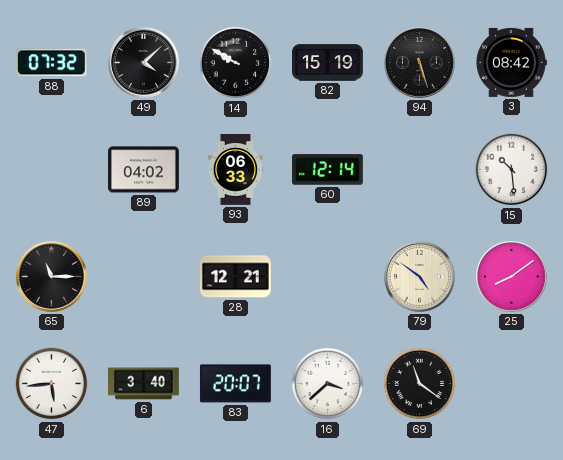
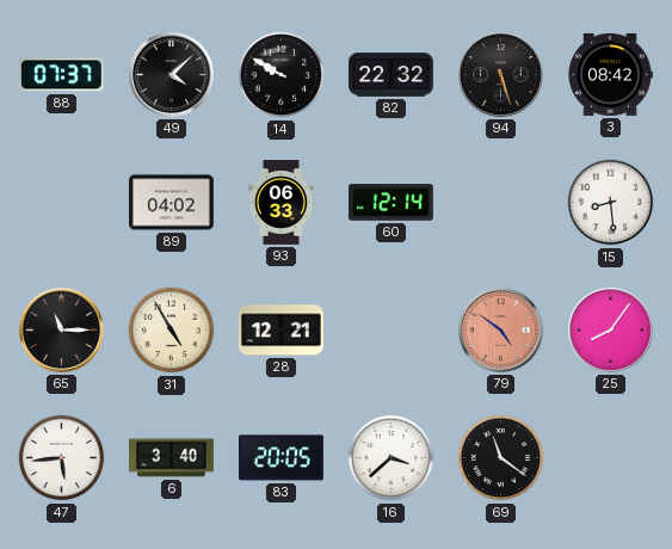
88: 07:32 -> 07:37
82: 15:19 -> 22:32
15: 10:29 -> 8:29
31: none -> 4:55
79 dial: cream -> salmon
25: 8:09 -> 8:06
83: 20:07 -> 20:05
